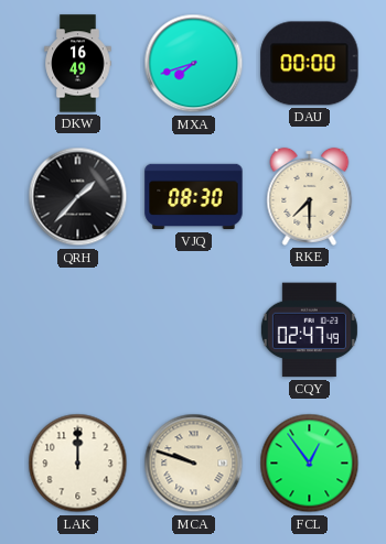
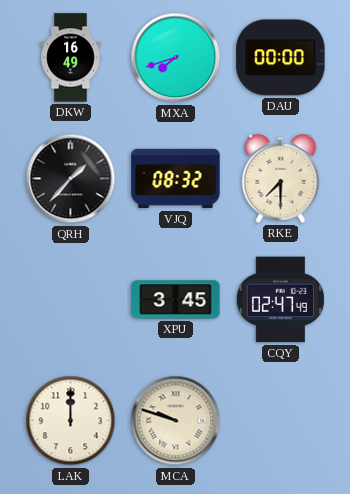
VJQ: 08:30 -> 08:32
XPU: none -> 3:45
FCL: 12:54 -> none
